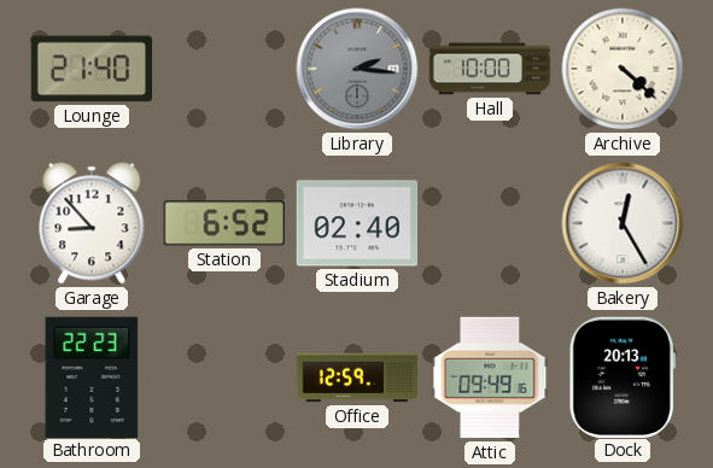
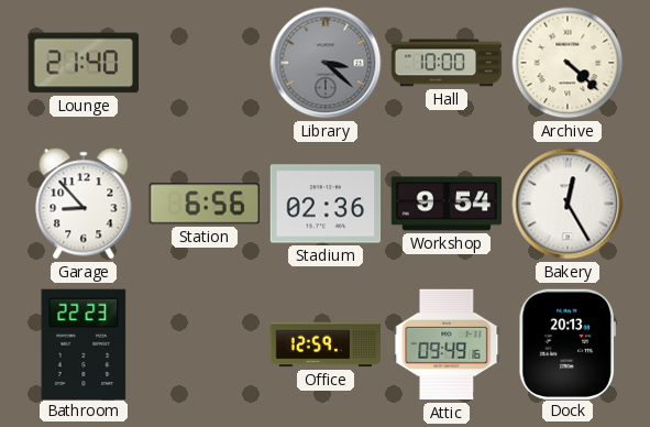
Library: 2:16 -> 3:22
Station: 6:52 -> 6:56
Stadium: 02:40 -> 02:36
Workshop: none -> 9:54
